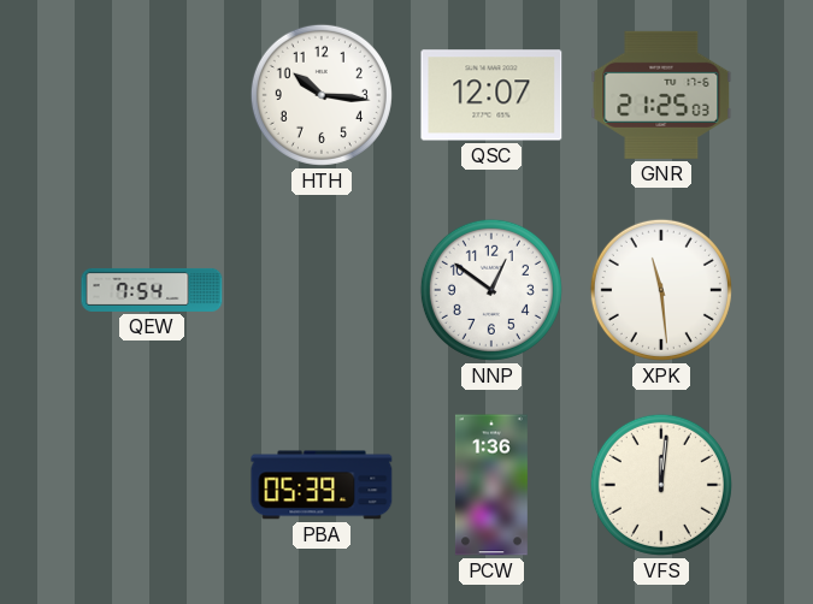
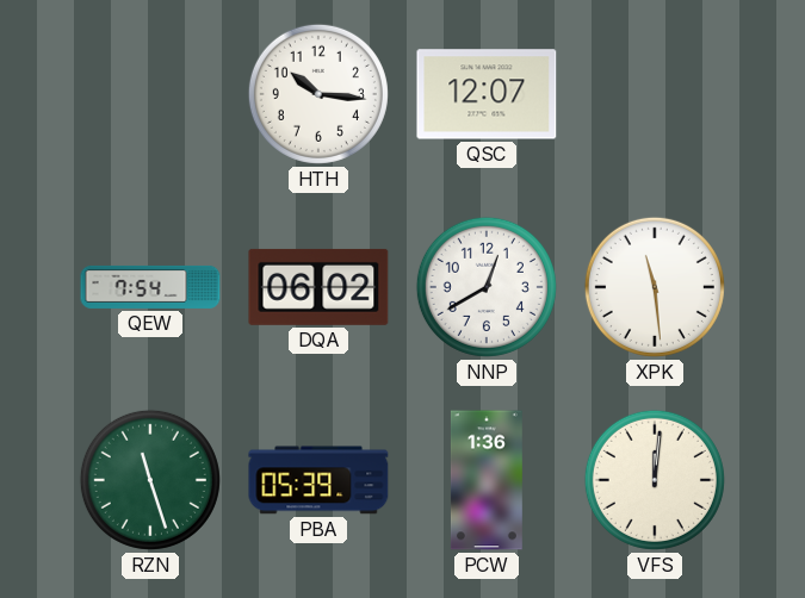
GNR: 21:25 -> none
DQA: none -> 06:02
NNP: 12:51 -> 12:40
RZN: none -> 11:27
